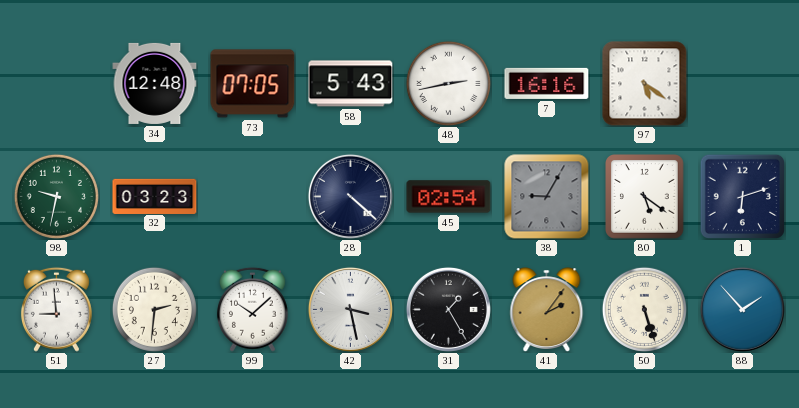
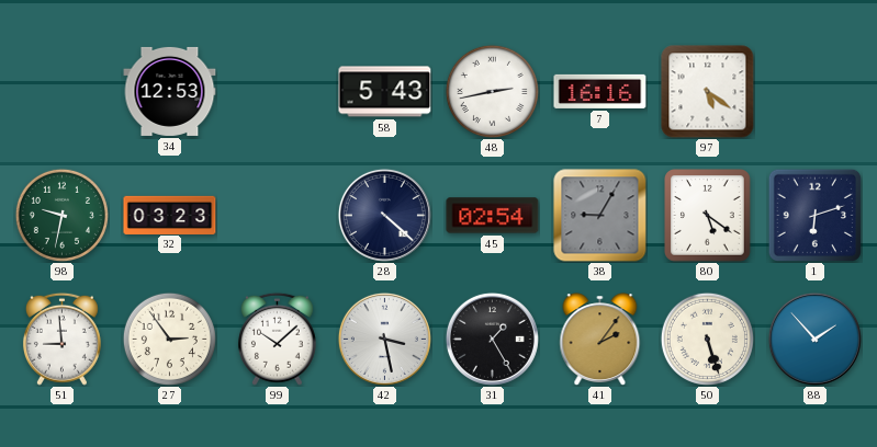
34: 12:48 -> 12:53
73: 07:05 -> none
27: 2:31 -> 2:54
